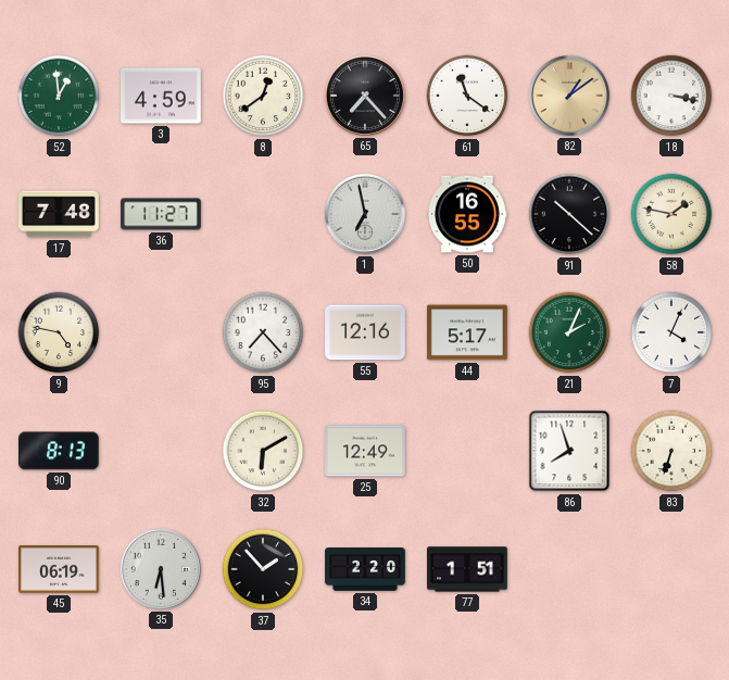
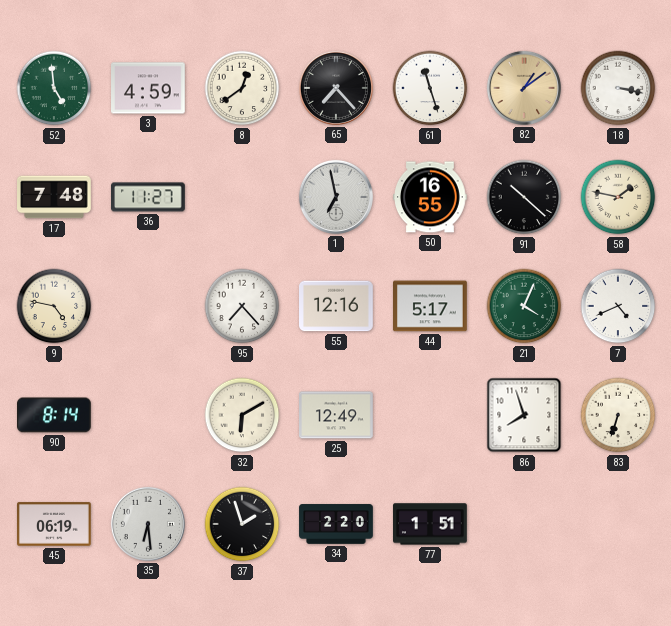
52: 12:59 -> 4:59
61: 11:21 -> 11:27
21: 2:04 -> 4:04
7: 4:04 -> 4:41
90: 8:13 -> 8:14
37: 1:53 -> 1:57
